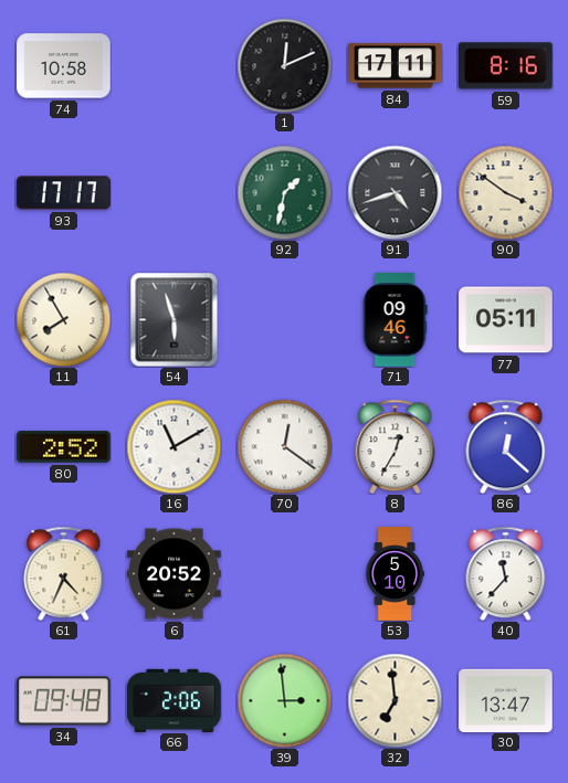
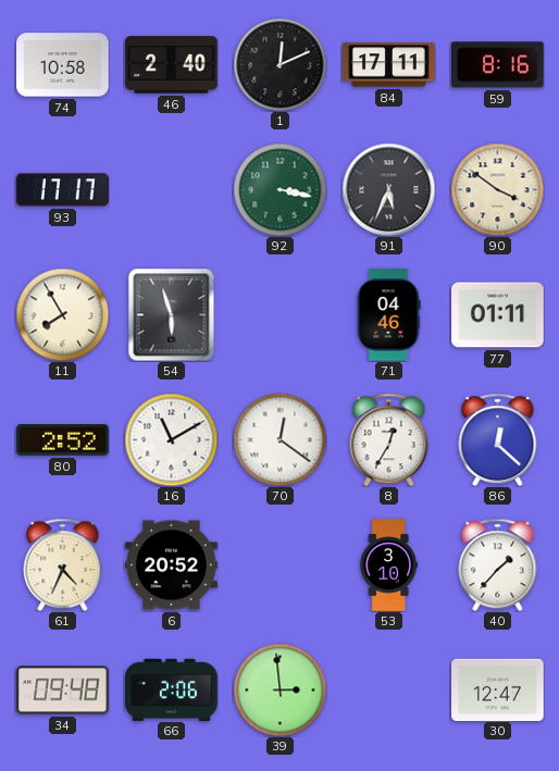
46: none -> 2:40
92: 1:32 -> 3:17
91: 4:42 -> 5:34
71: 09:46 -> 04:46
77: 05:11 -> 01:11
53: 5:10 -> 3:10
40: 11:37 -> 1:37
32: 6:59 -> none
30: 13:47 -> 12:47
